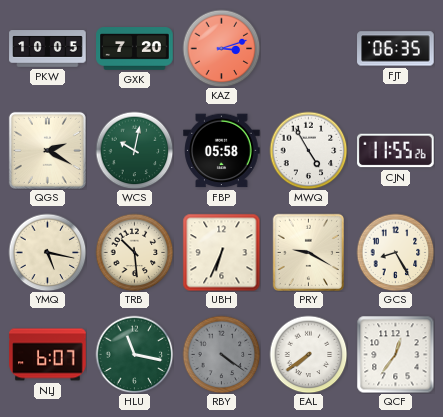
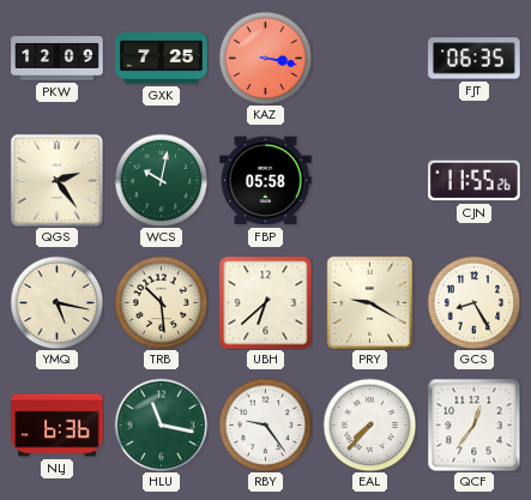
PKW: 10:05 -> 12:09
GXK: 7:20 -> 7:25
KAZ: 3:12 -> 3:17
QGS: 2:20 -> 2:24
MWQ: 4:55 -> none
UBH: 6:34 -> 6:38
NLJ: 6:07 -> 6:36
RBY: 4:21 -> 9:24
RBY dial: grey -> white
EAL: 7:39 -> 7:37
